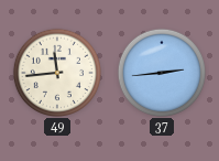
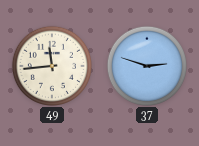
37: 2:44 -> 2:48
